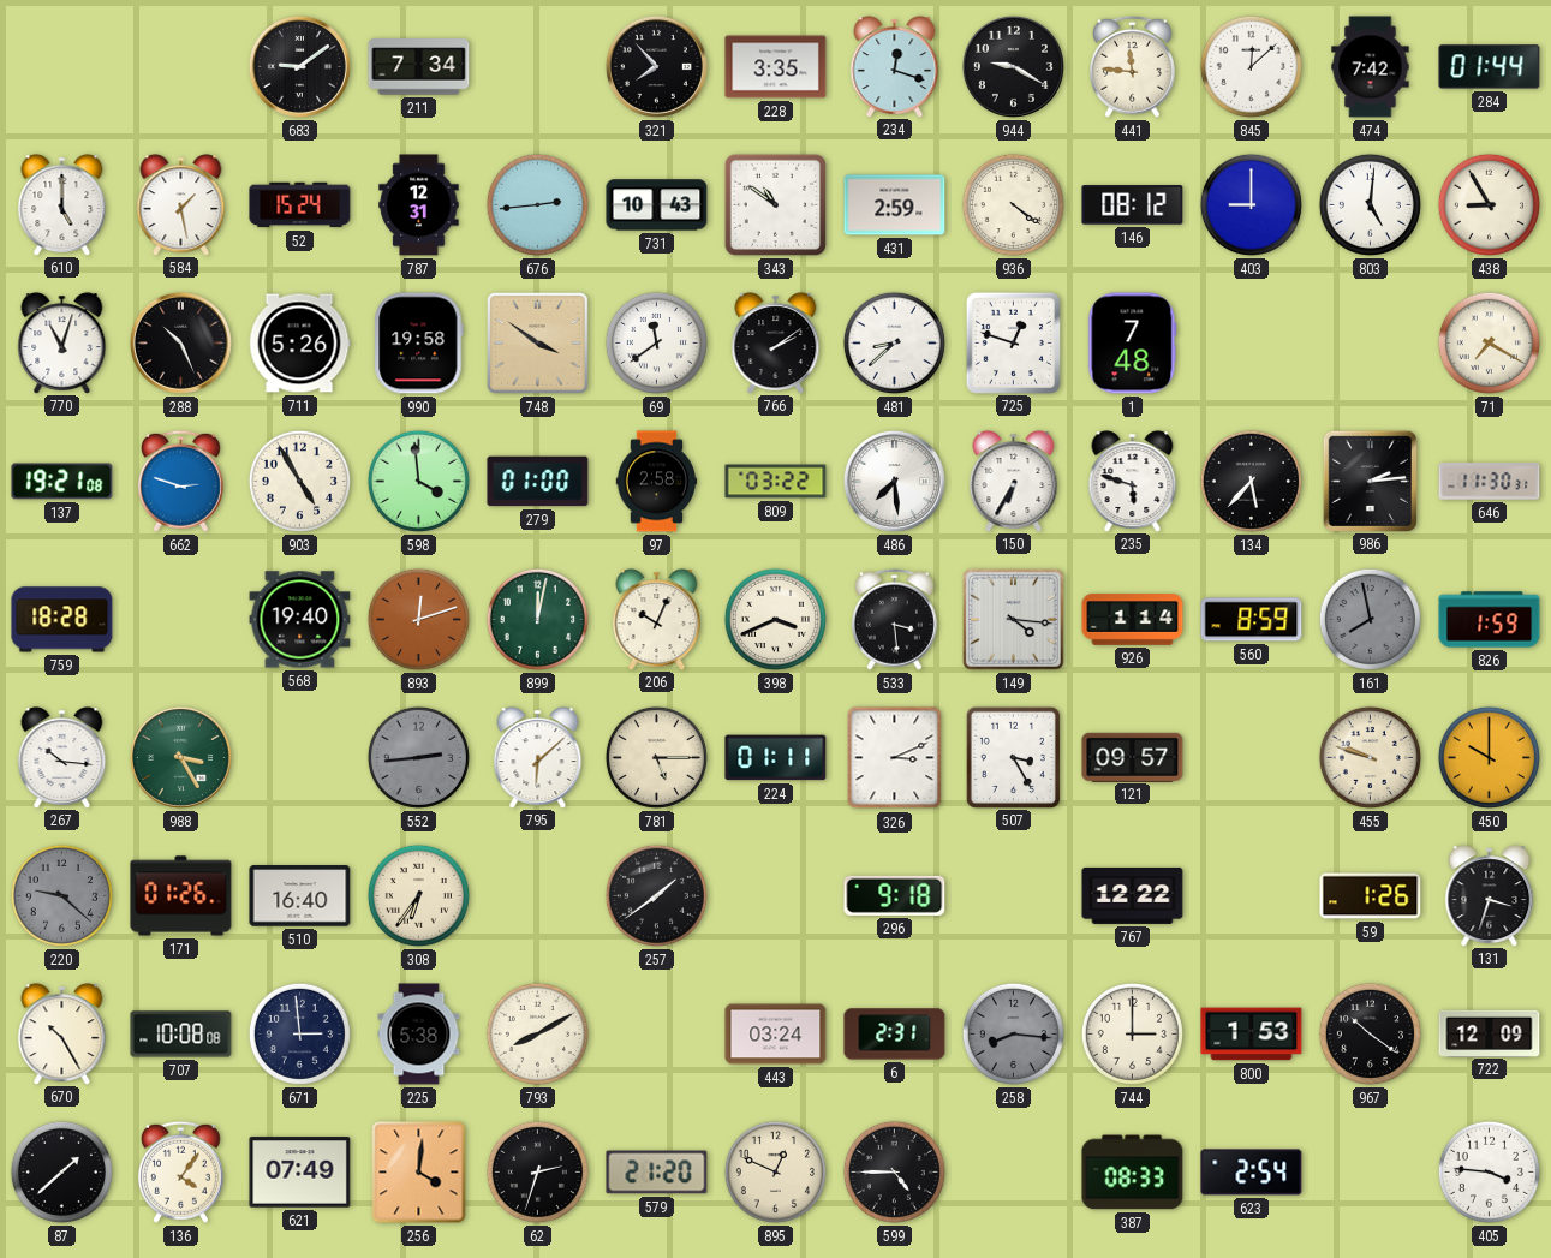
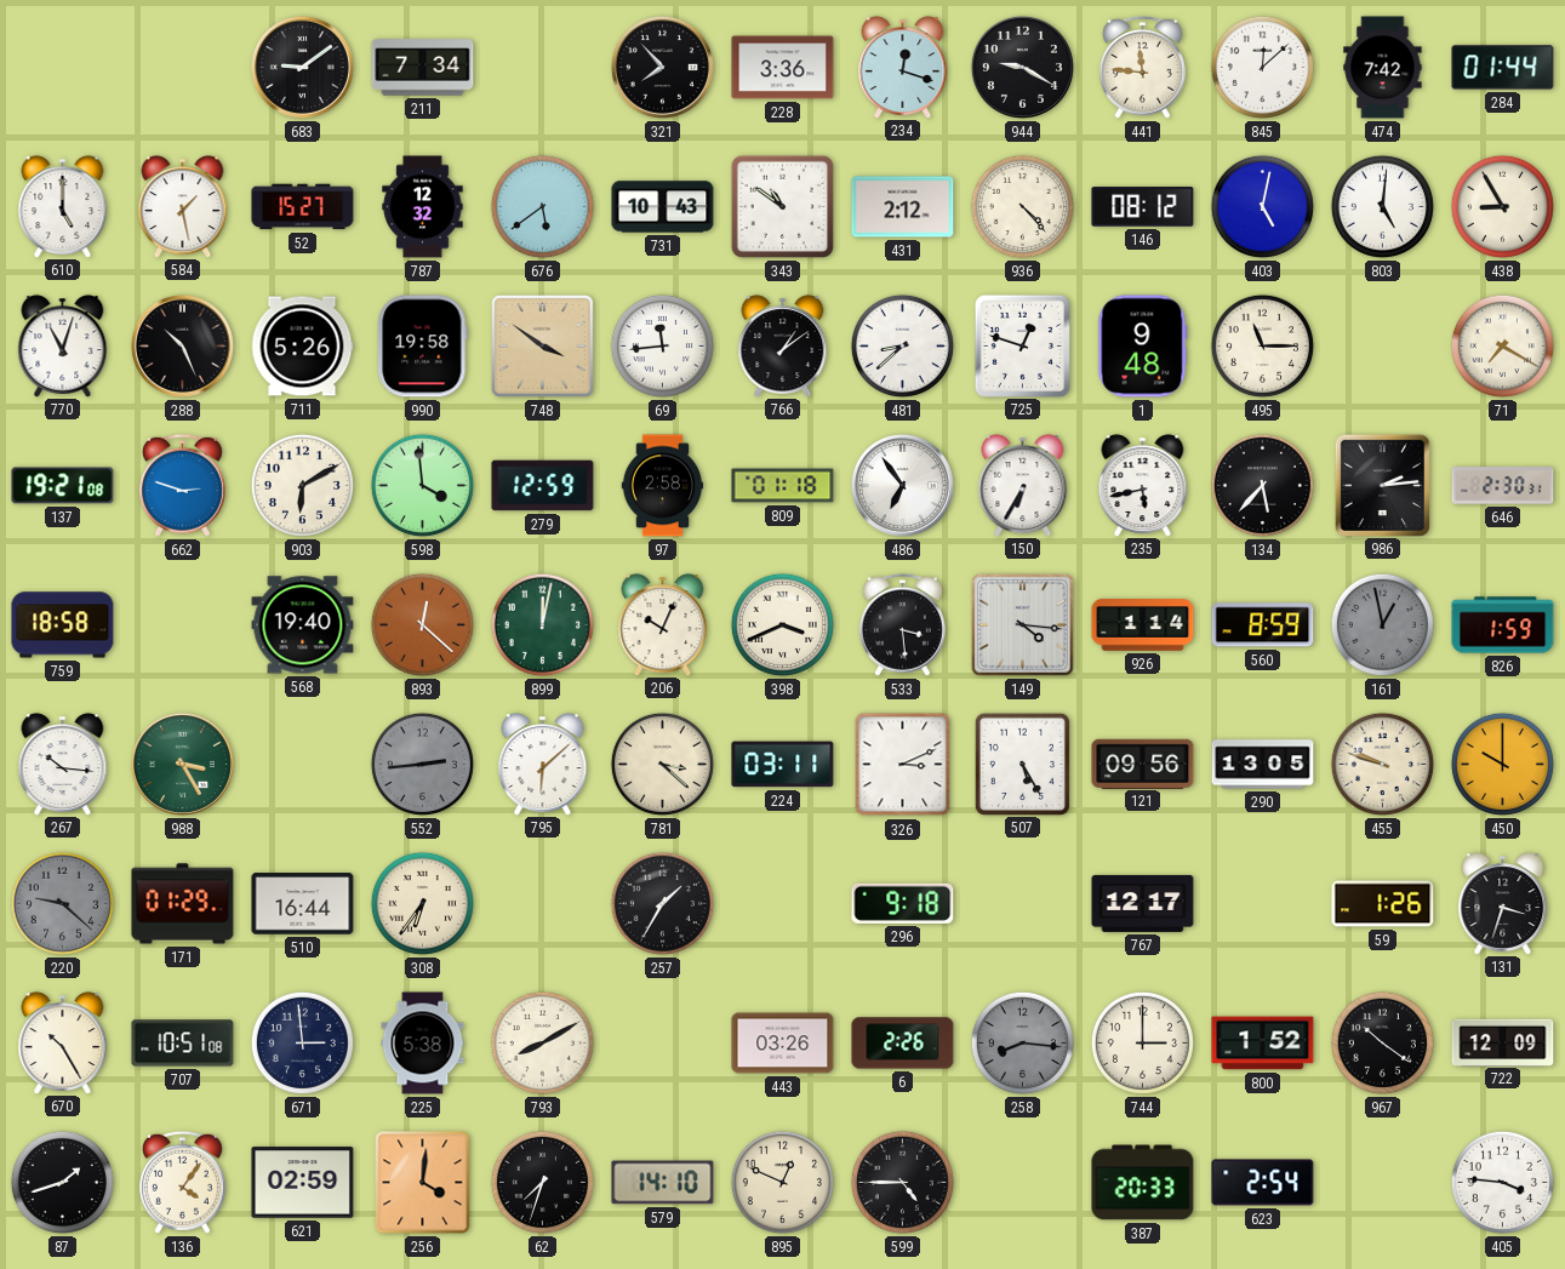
228: 3:35 -> 3:36
52: 15:24 -> 15:27
787: 12:31 -> 12:32
676: 2:44 -> 5:39
431: 2:59 -> 2:12
936: 4:21 -> 4:23
403: 9:00 -> 5:02
69: 11:39 -> 11:44
766: 2:09 -> 1:09
1: 7:48 -> 9:48
495: none -> 11:15
903: 4:55 -> 6:10
279: 01:00 -> 12:59
809: 03:22 -> 01:18
486: 7:29 -> 6:54
235: 5:48 -> 5:43
646: 11:30 -> 2:30
759: 18:28 -> 18:58
893: 12:12 -> 12:22
161: 7:58 -> 12:58
781: 5:15 -> 3:22
224: 01:11 -> 03:11
507: 3:25 -> 5:25
121: 09:57 -> 09:56
290: none -> 13:05
171: 01:26 -> 01:29
510: 16:40 -> 16:44
257: 1:39 -> 1:35
767: 12:22 -> 12:17
707: 10:08 -> 10:51
443: 03:24 -> 03:26
6: 2:31 -> 2:26
800: 1:53 -> 1:52
87: 1:38 -> 1:42
621: 07:49 -> 02:59
62: 2:33 -> 7:33
579: 21:20 -> 14:10
387: 08:33 -> 20:33
